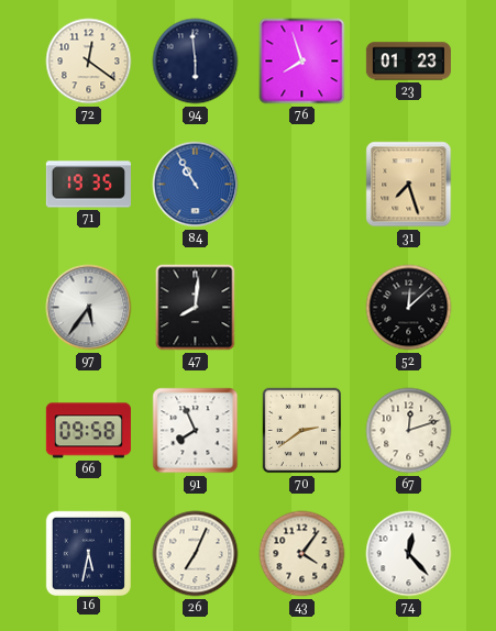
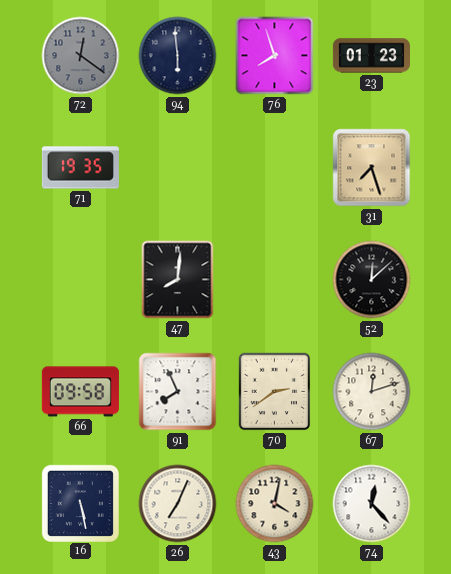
72 dial: cream -> grey
84: 10:55 -> none
97: 5:36 -> none
16: 5:32 -> 5:28
43: 4:06 -> 4:02
